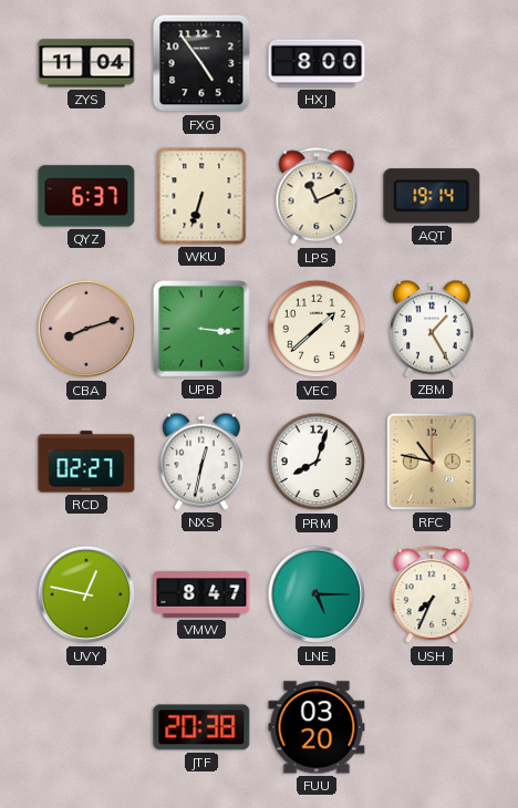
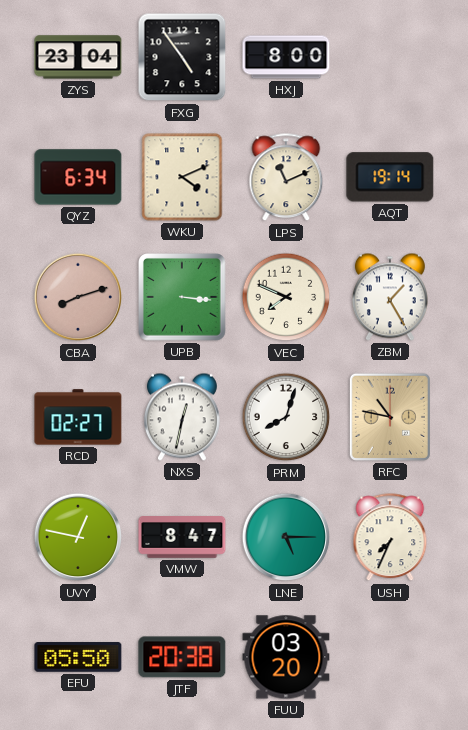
ZYS: 11:04 -> 23:04
QYZ: 6:37 -> 6:34
WKU: 6:33 -> 4:11
VEC: 1:38 -> 7:49
EFU: none -> 05:50
